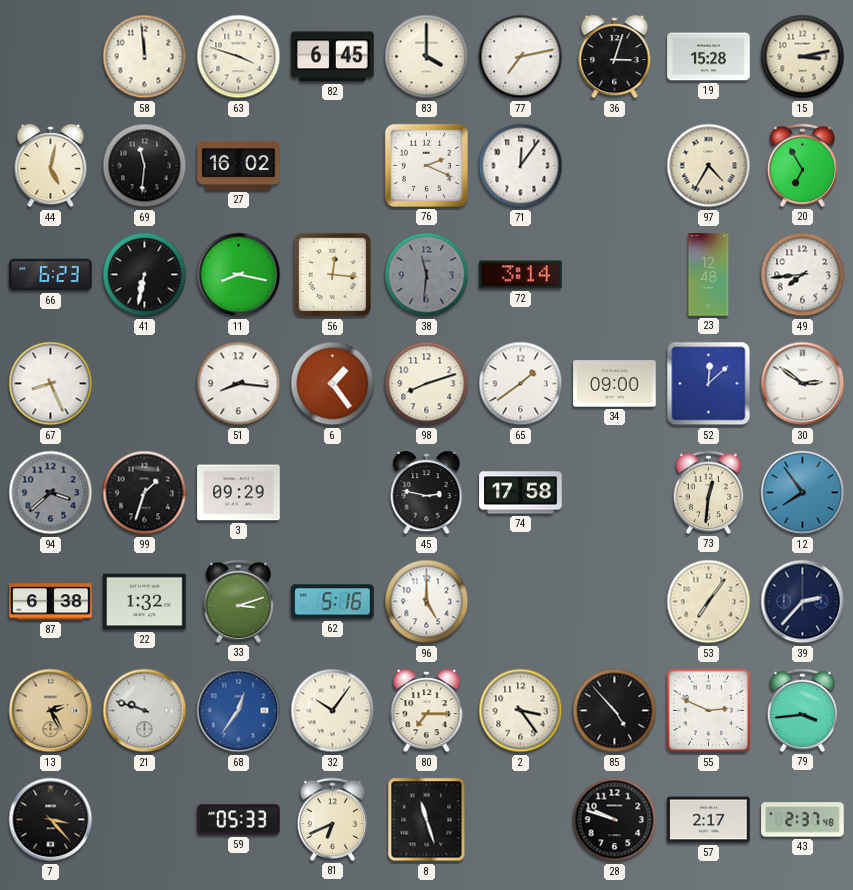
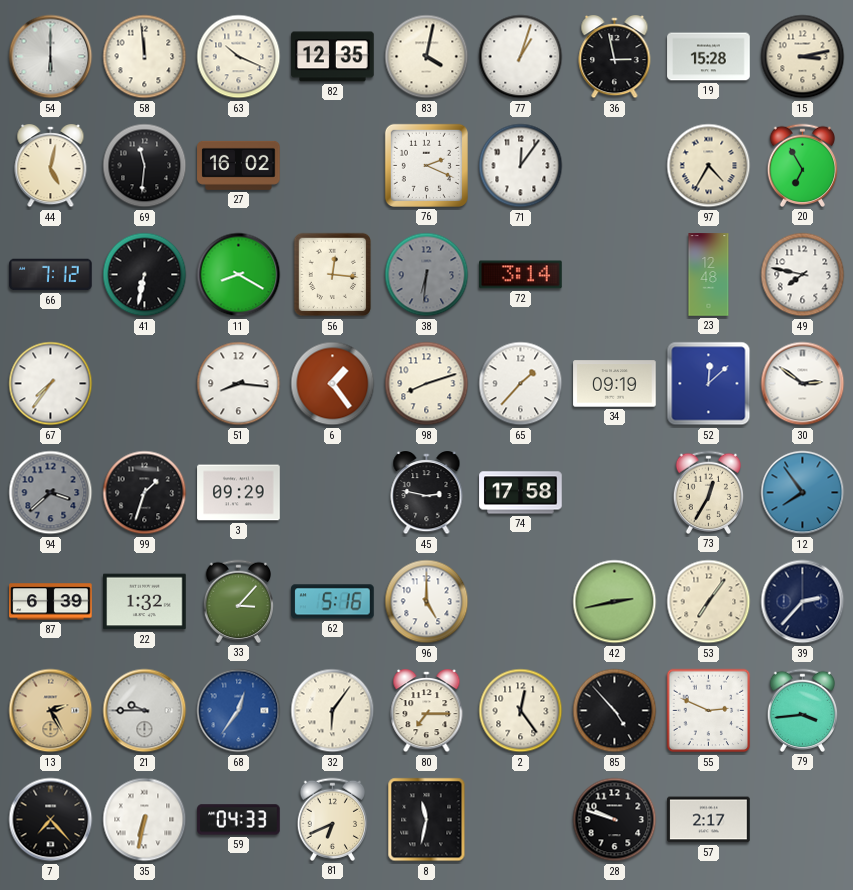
54: none -> 6:00
63: 3:48 -> 10:19
82: 6:45 -> 12:35
83: 4:00 -> 4:02
77: 7:13 -> 1:03
36: 3:03 -> 2:58
66: 6:23 -> 7:12
11: 8:17 -> 8:20
38: 11:31 -> 6:31
49: 7:44 -> 7:47
67: 8:26 -> 7:36
65: 1:39 -> 1:37
34: 09:00 -> 09:19
73: 12:31 -> 12:35
87: 6:38 -> 6:39
33: 3:12 -> 3:07
42: none -> 2:43
21: 9:48 -> 9:45
32: 10:06 -> 6:06
2: 3:24 -> 12:24
7: 3:23 -> 7:23
35: none -> 6:32
59: 05:33 -> 04:33
8: 11:27 -> 11:32
43: 2:37 -> none
